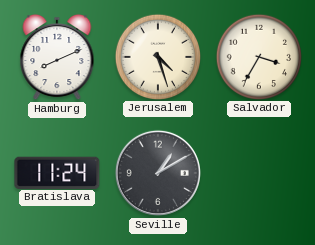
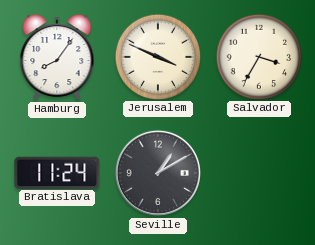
Hamburg: 8:11 -> 8:06
Jerusalem: 4:27 -> 3:49
